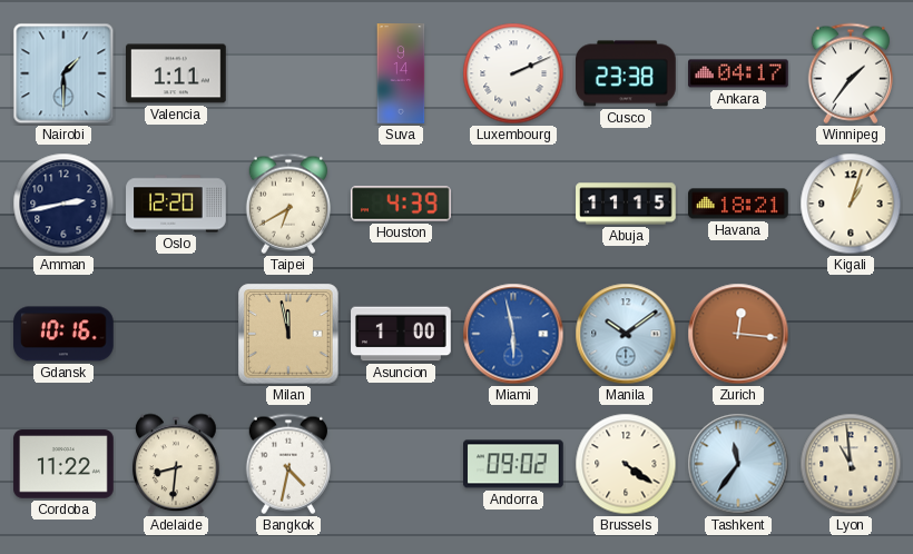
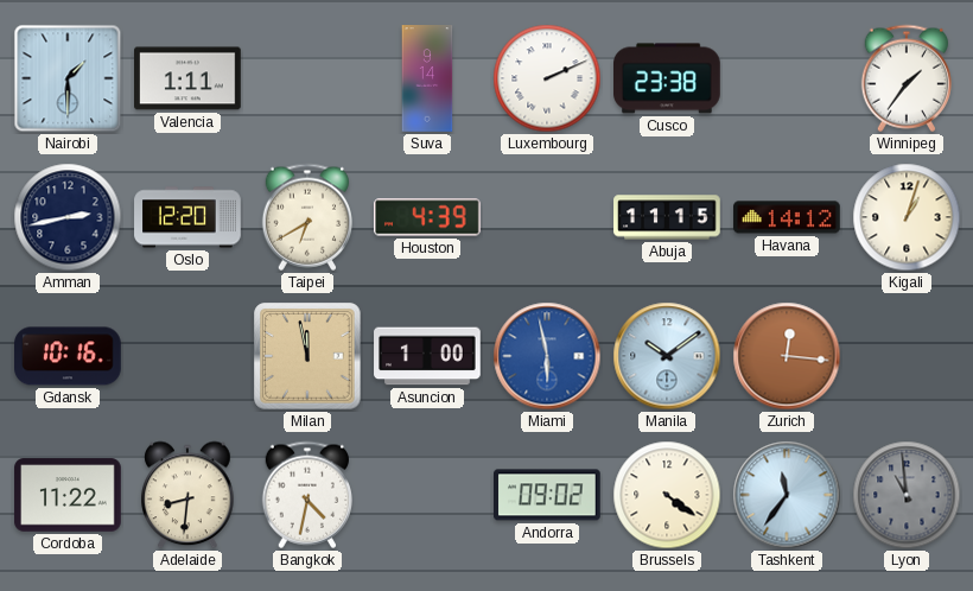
Ankara: 04:17 -> none
Havana: 18:21 -> 14:12
Lyon dial: cream -> grey
